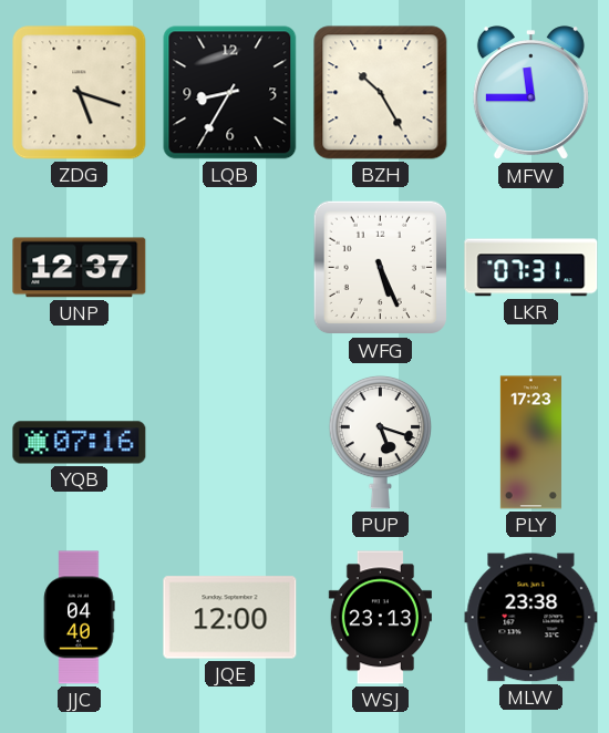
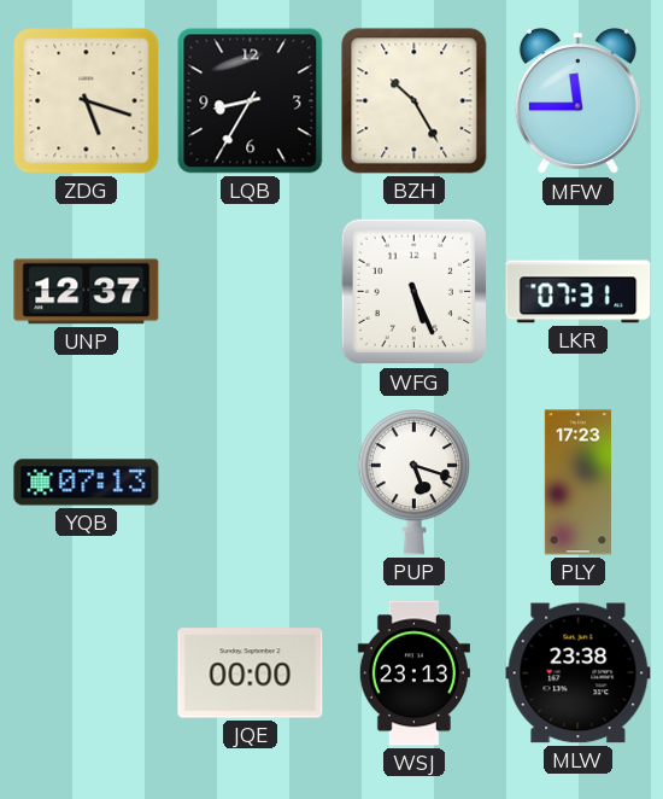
YQB: 07:16 -> 07:13
JJC: 04:40 -> none
JQE: 12:00 -> 00:00
